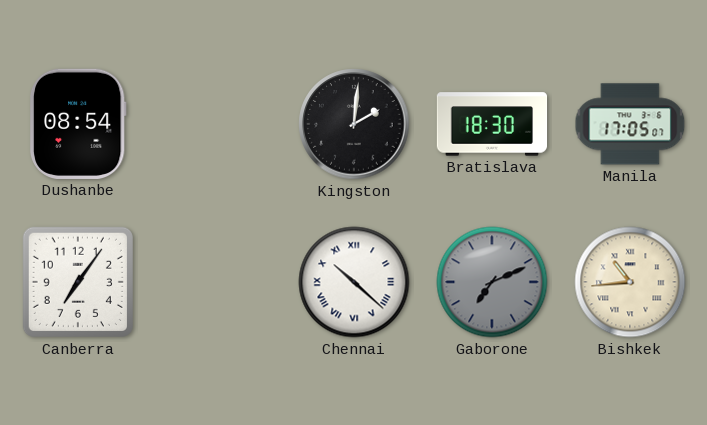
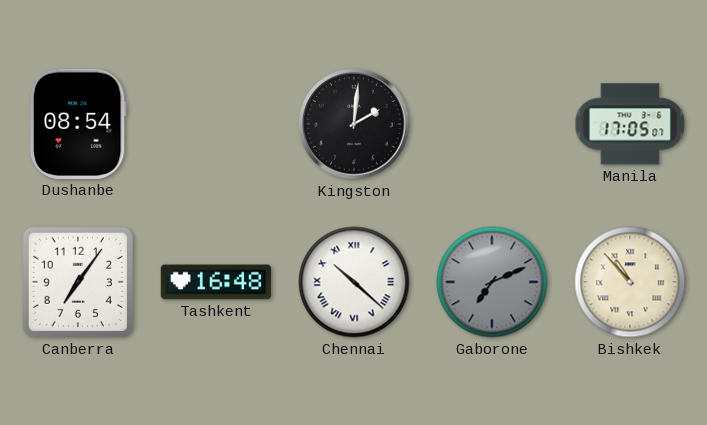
Bratislava: 18:30 -> none
Tashkent: none -> 16:48
Bishkek: 10:44 -> 10:53
